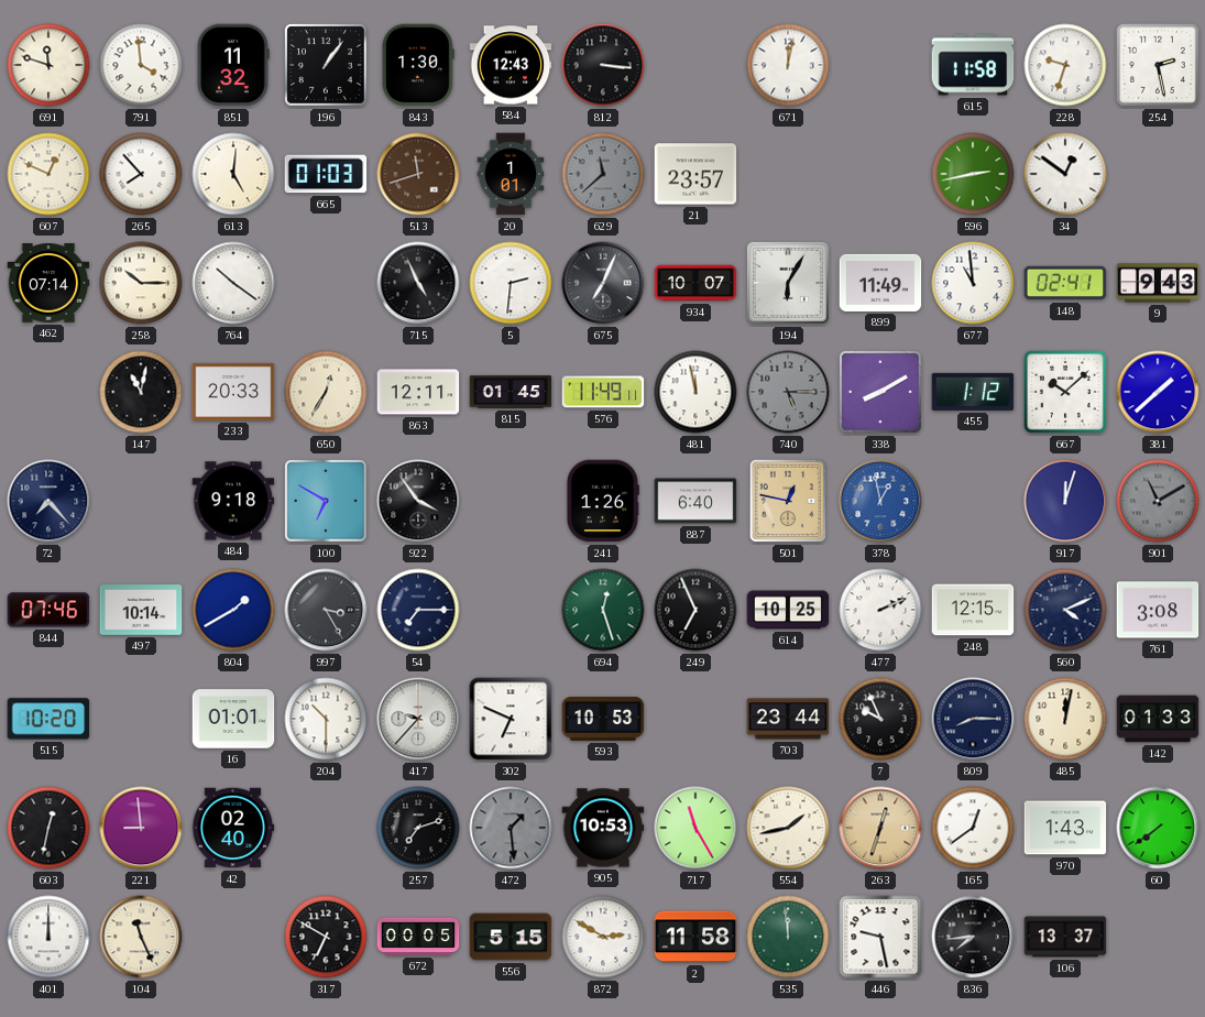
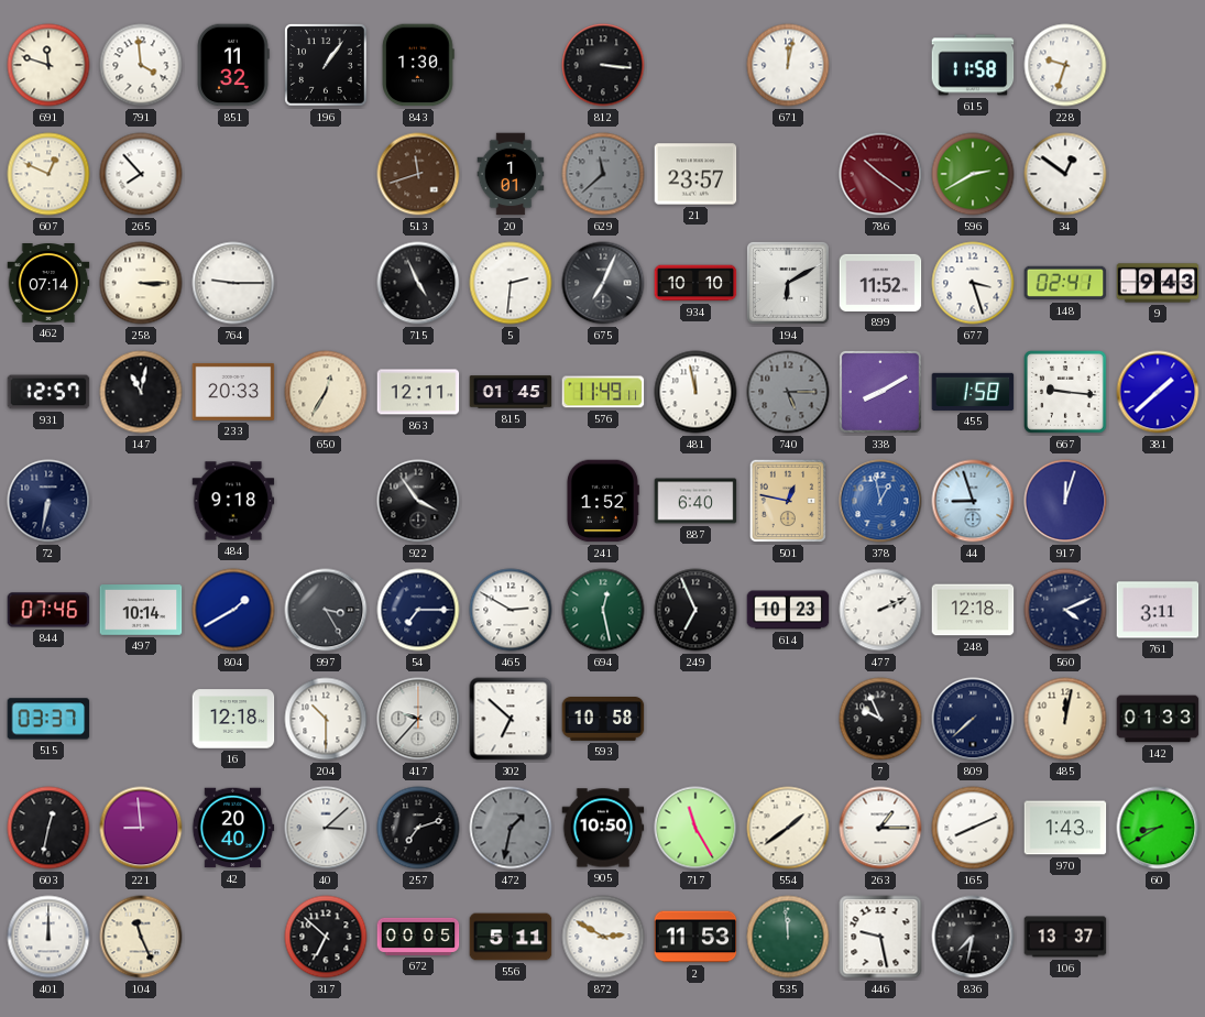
584: 12:43 -> none
254: 2:28 -> none
613: 5:01 -> none
665: 01:03 -> none
786: none -> 10:21
596: 2:43 -> 2:40
258: 10:15 -> 3:15
764: 10:21 -> 9:15
934: 10:07 -> 10:10
194: 6:05 -> 6:10
899: 11:49 -> 11:52
677: 10:59 -> 3:27
931: none -> 12:57
455: 1:12 -> 1:58
667: 10:08 -> 9:16
72: 7:23 -> 6:32
100: 6:50 -> none
241: 1:26 -> 1:52
44: none -> 8:57
901: 11:10 -> none
465: none -> 2:50
694: 12:27 -> 12:28
614: 10:25 -> 10:23
248: 12:15 -> 12:18
761: 3:08 -> 3:11
515: 10:20 -> 03:37
16: 01:01 -> 12:18
302: 6:49 -> 6:52
593: 10:53 -> 10:58
703: 23:44 -> none
809: 8:15 -> 7:38
42: 02:40 -> 20:40
40: none -> 3:08
472: 1:29 -> 1:32
905: 10:53 -> 10:50
554: 1:43 -> 1:39
263: 12:33 -> 1:15
263 dial: champagne -> white
165: 12:39 -> 8:11
60: 7:39 -> 8:40
317: 6:50 -> 6:52
556: 5:15 -> 5:11
2: 11:58 -> 11:53
836: 7:44 -> 7:32
